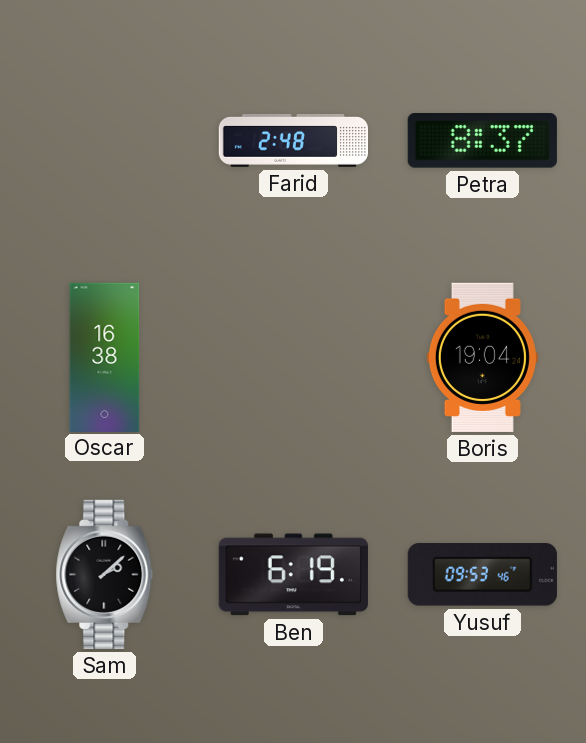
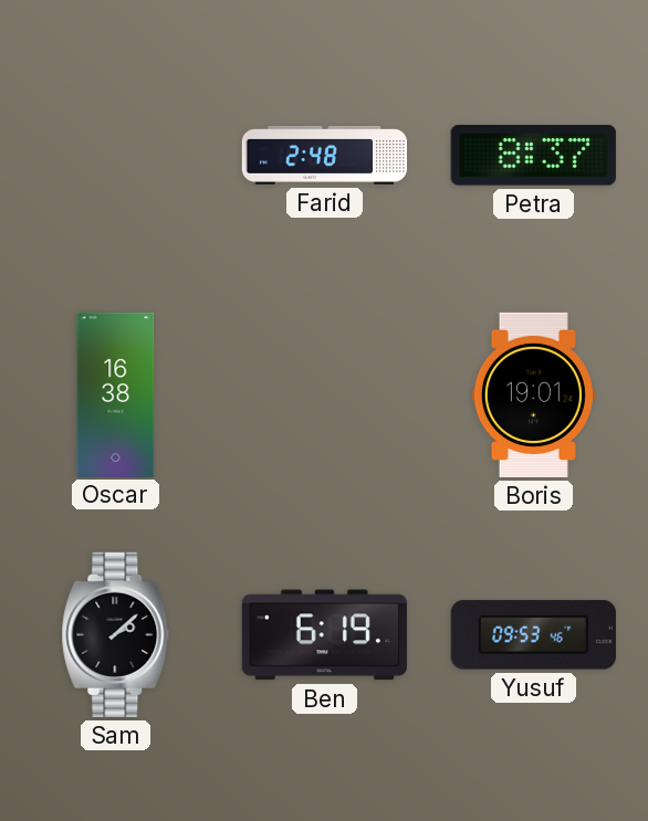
Boris: 19:04 -> 19:01
